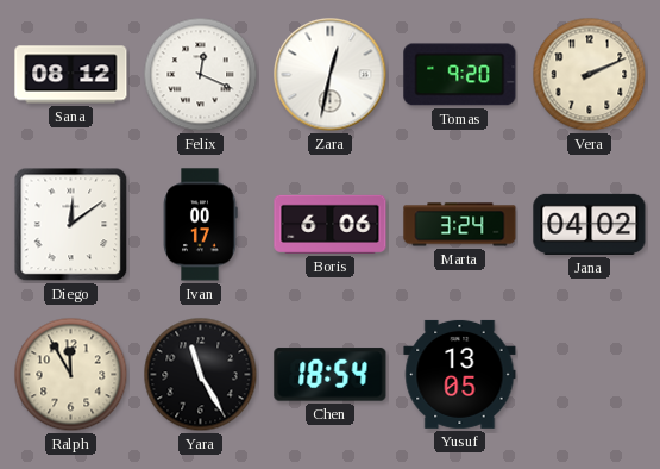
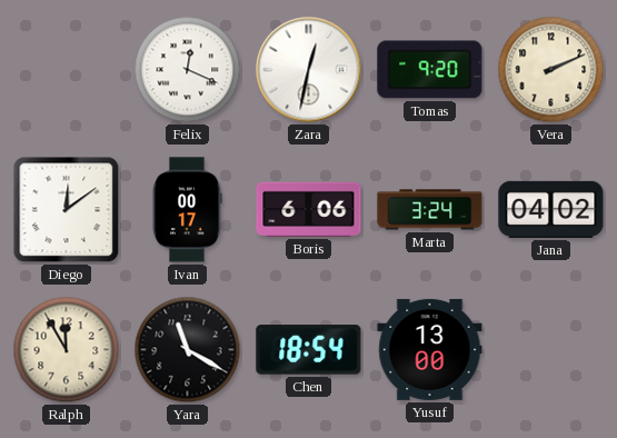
Sana: 08:12 -> none
Yara: 11:25 -> 11:20
Yusuf: 13:05 -> 13:00
